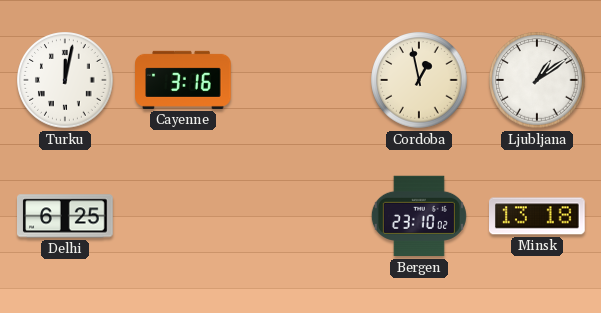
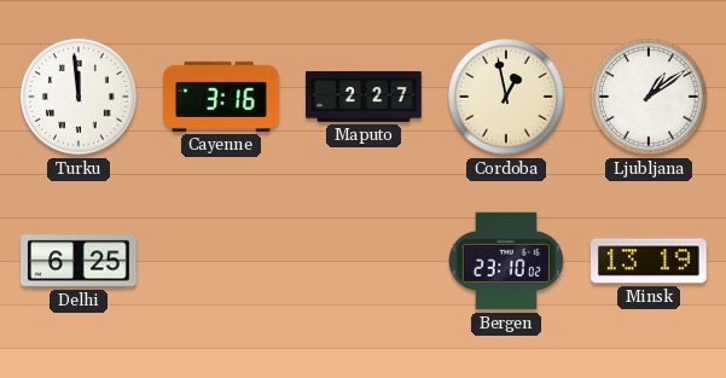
Turku: 12:02 -> 11:59
Maputo: none -> 2:27
Minsk: 13:18 -> 13:19
